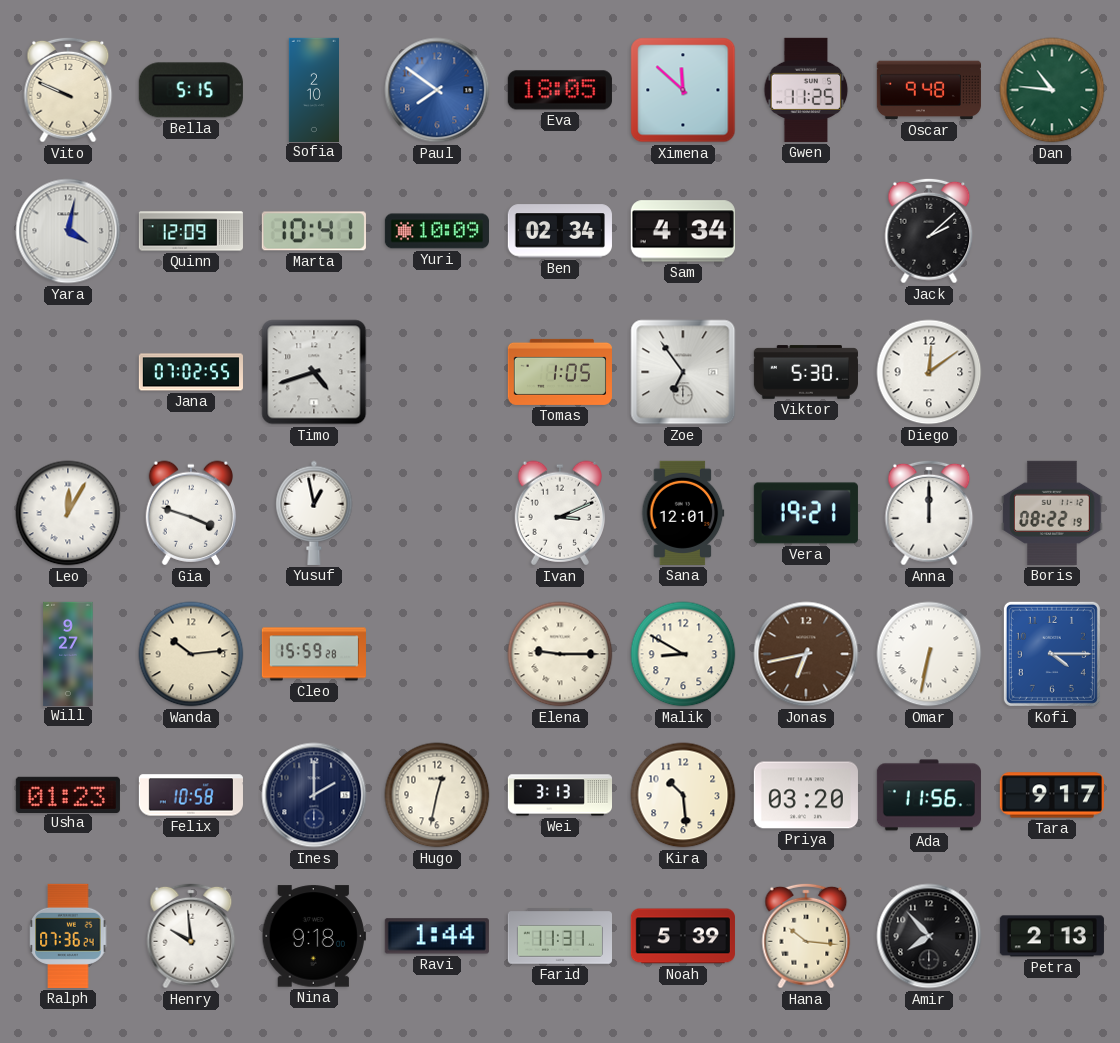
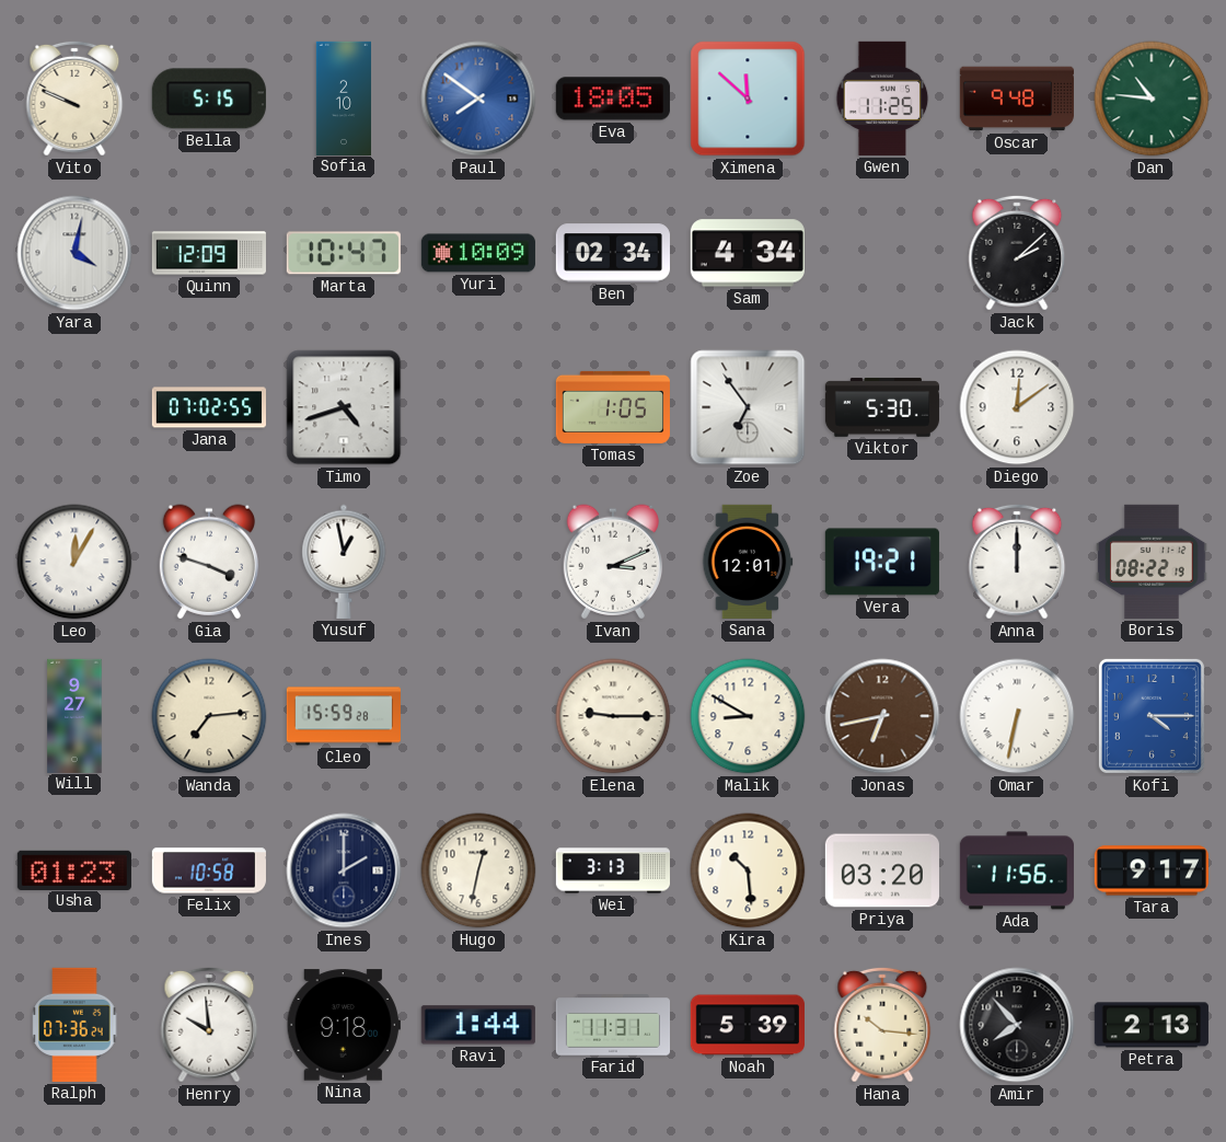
Marta: 10:41 -> 10:47
Wanda: 10:14 -> 7:14
